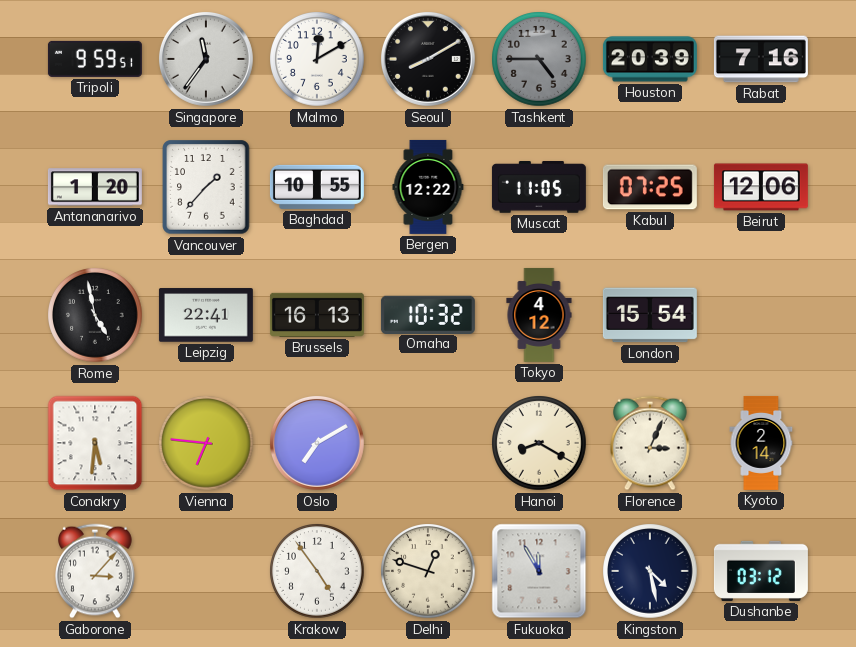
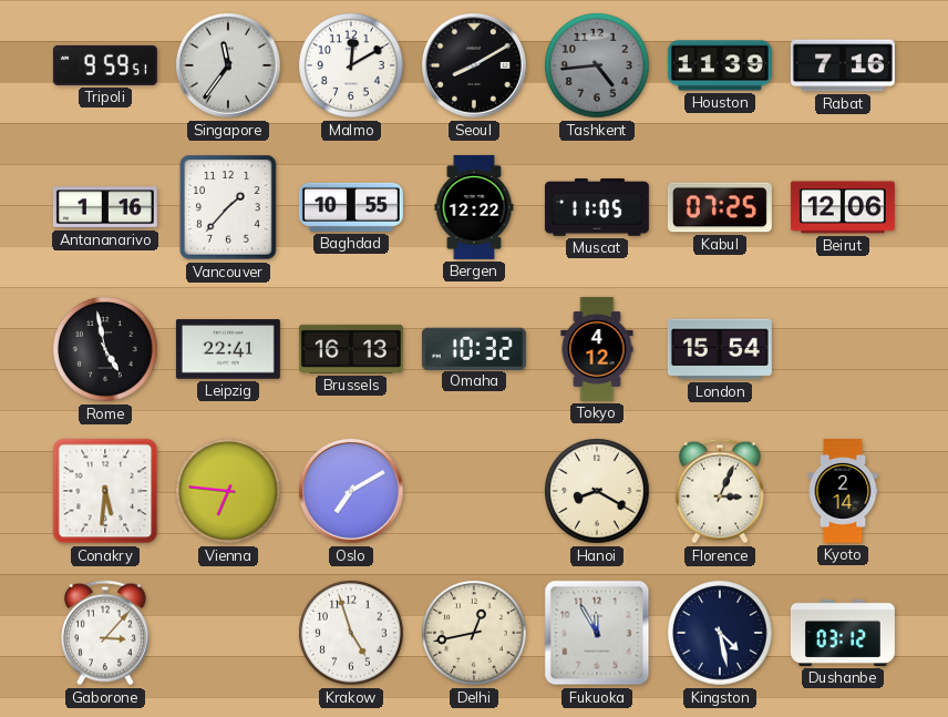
Tashkent: 4:45 -> 4:44
Houston: 20:39 -> 11:39
Antananarivo: 1:20 -> 1:16
Krakow: 4:54 -> 4:57
Delhi: 12:48 -> 12:43
